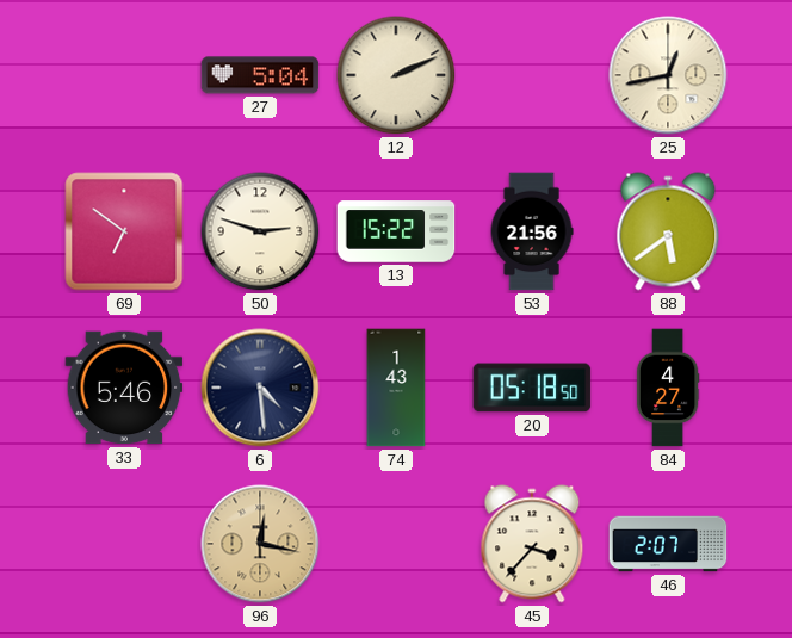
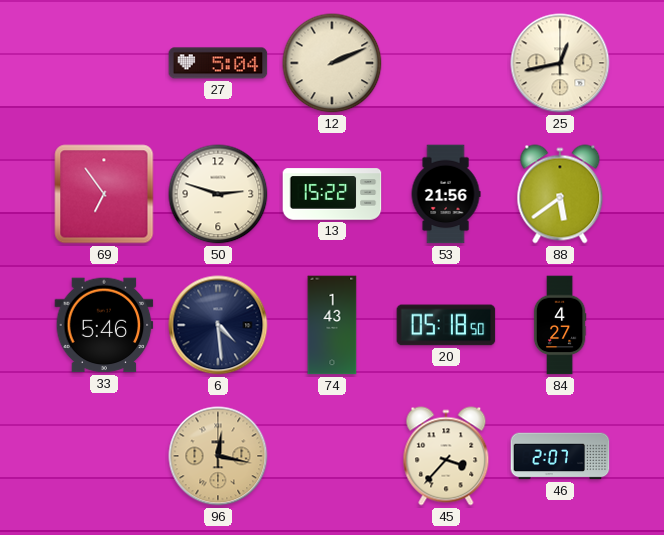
69: 6:51 -> 6:54
